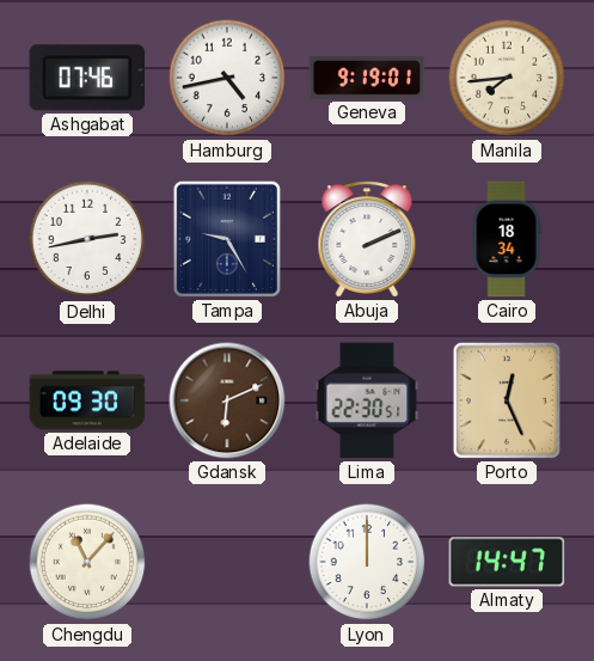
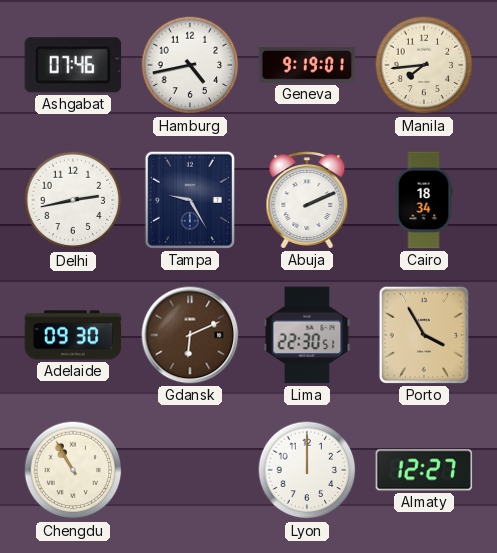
Porto: 12:26 -> 3:55
Chengdu: 11:07 -> 10:55
Almaty: 14:47 -> 12:27
